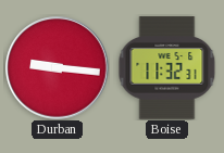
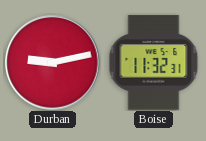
Durban: 9:16 -> 9:13
